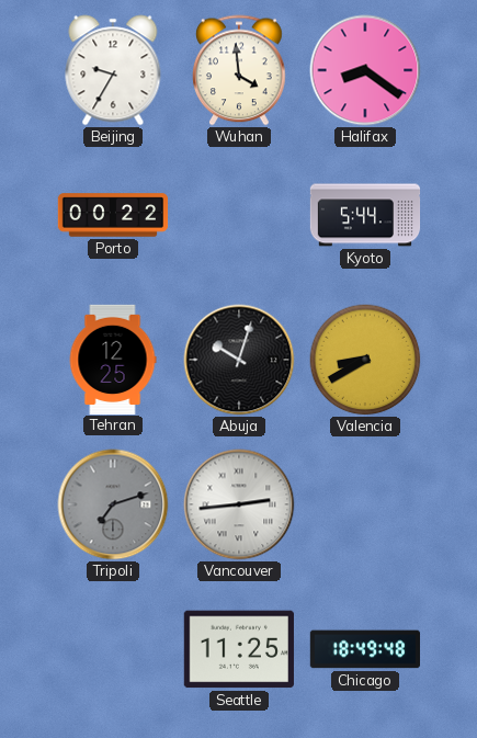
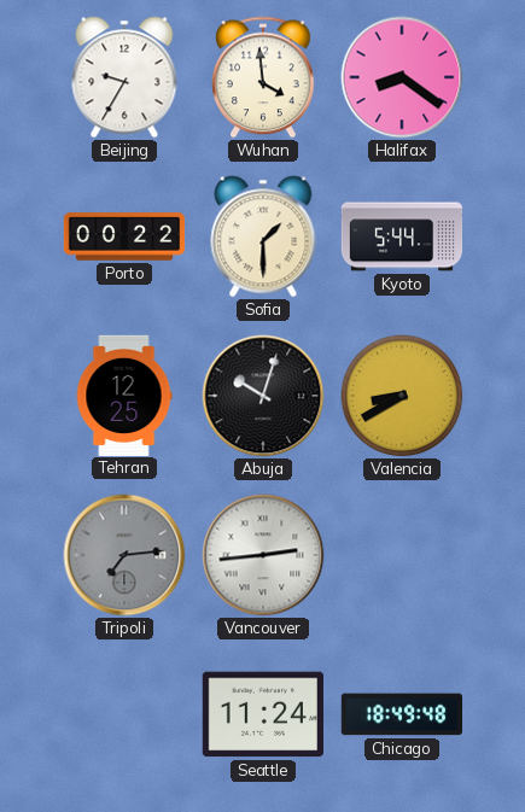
Sofia: none -> 1:30
Tripoli: 7:12 -> 7:14
Seattle: 11:25 -> 11:24
